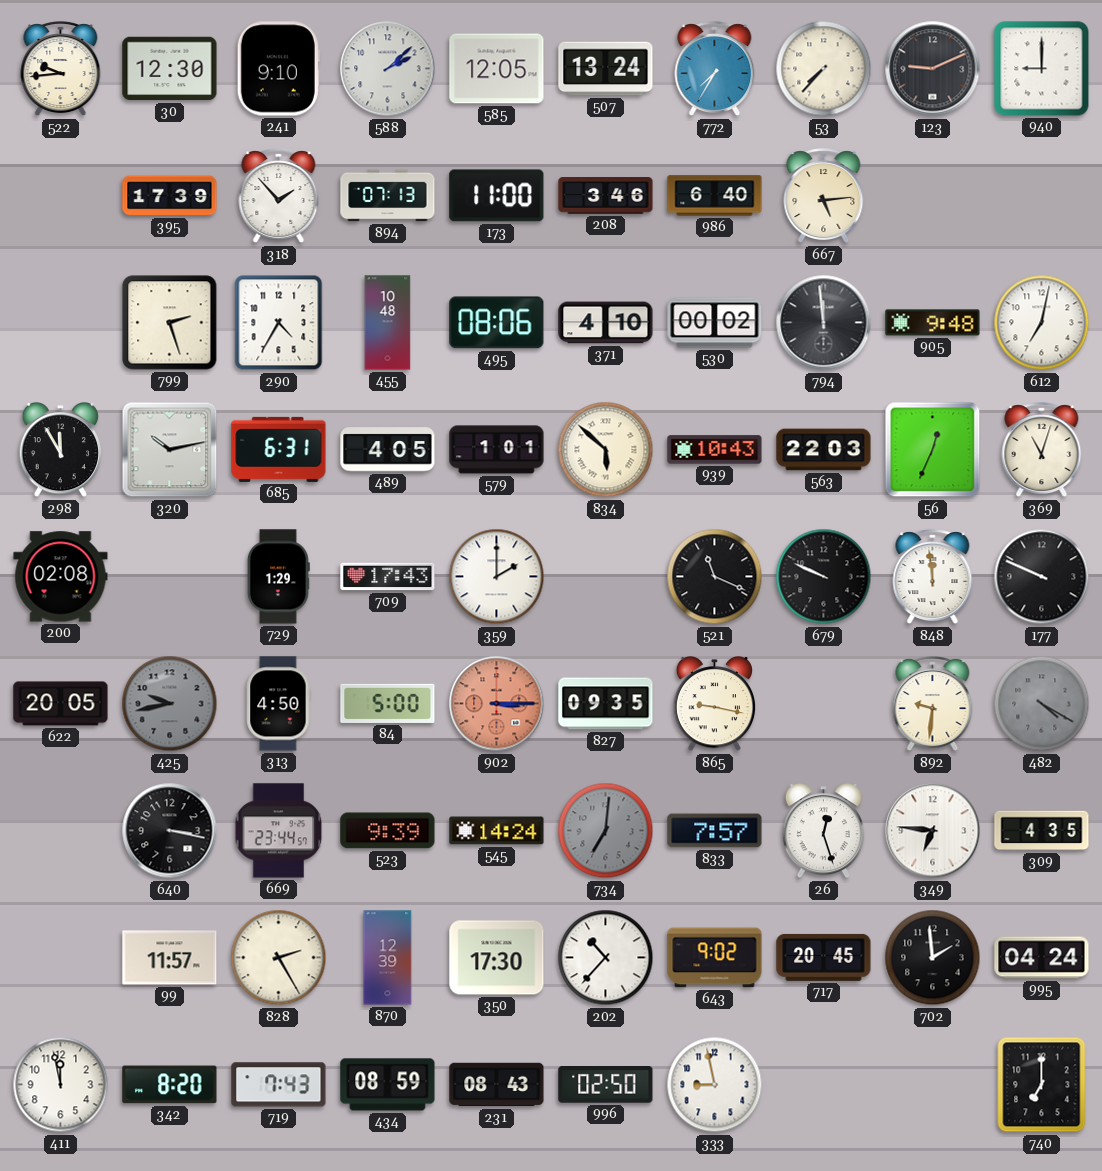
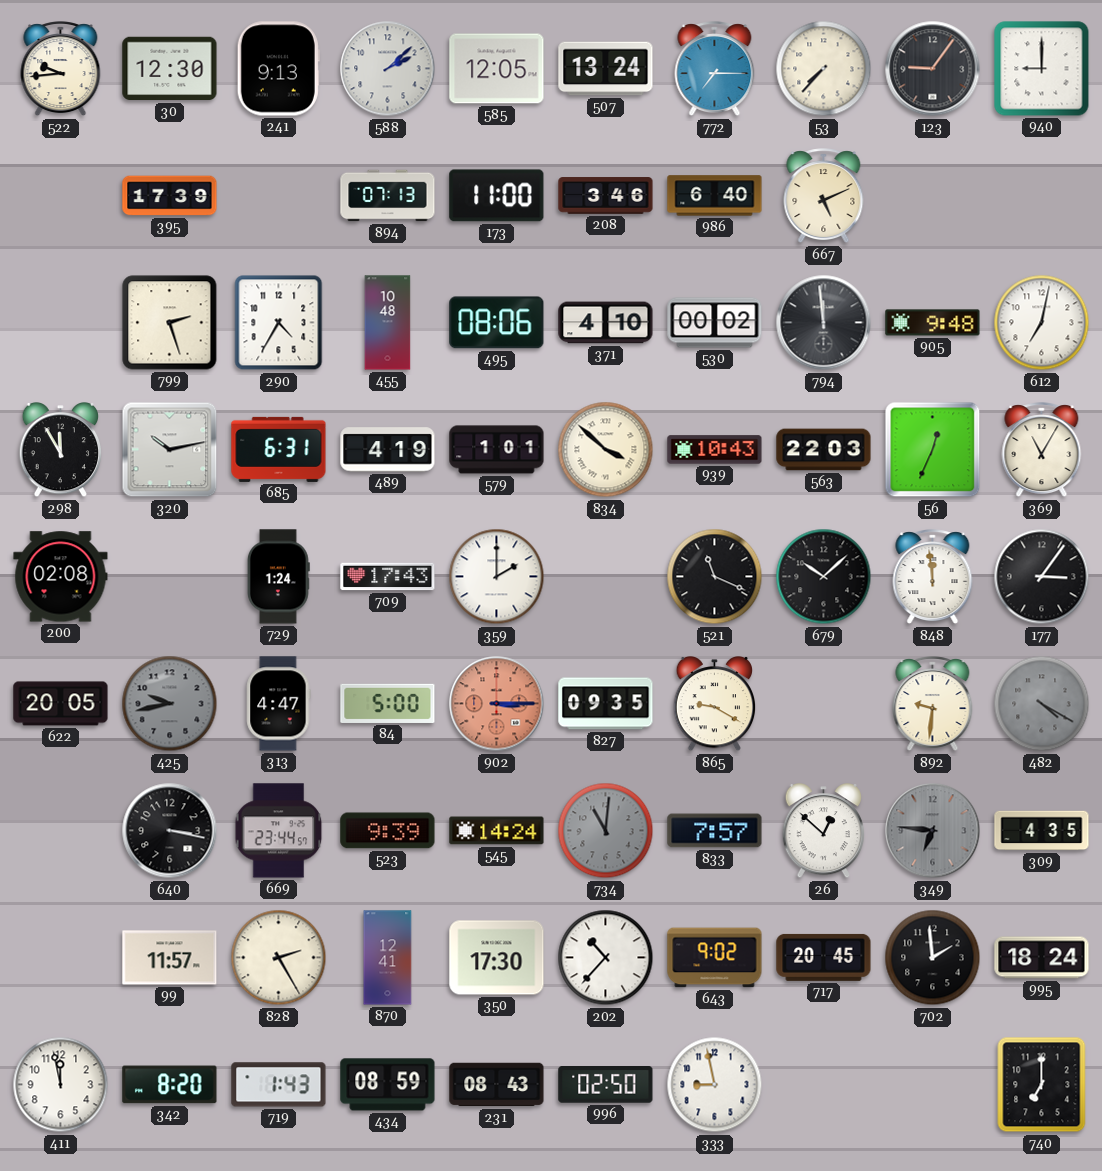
241: 9:10 -> 9:13
772: 7:35 -> 7:15
123: 9:11 -> 9:06
318: 1:53 -> none
667: 5:14 -> 5:11
489: 4:05 -> 4:19
834: 5:52 -> 3:52
369: 11:03 -> 11:05
729: 1:29 -> 1:24
679: 9:49 -> 10:08
177: 9:49 -> 3:06
313: 4:50 -> 4:47
865: 9:17 -> 9:20
734: 7:01 -> 11:01
26: 12:27 -> 12:52
349 dial: white -> grey
870: 12:39 -> 12:41
995: 04:24 -> 18:24
719: 7:43 -> 1:43
